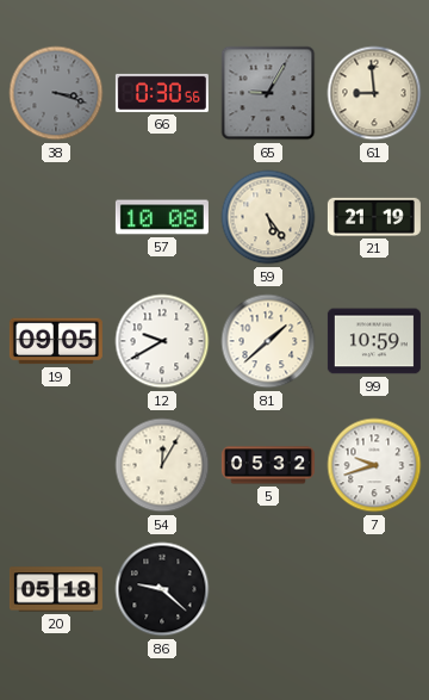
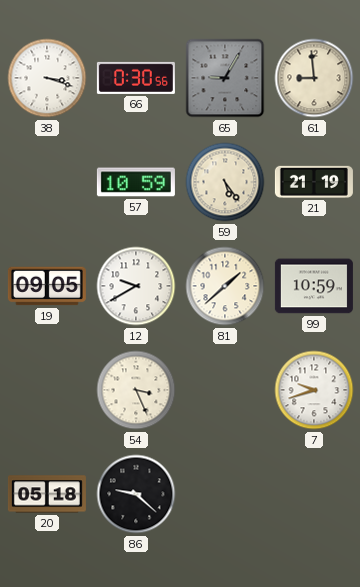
38 dial: grey -> white
57: 10:08 -> 10:59
54: 12:05 -> 3:26
5: 05:32 -> none
